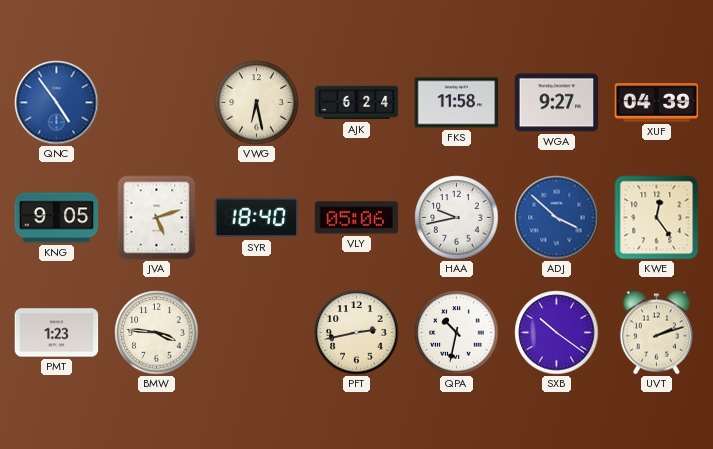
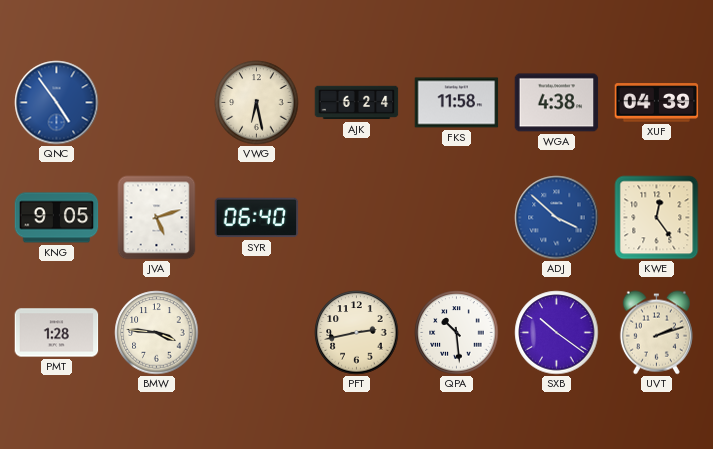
WGA: 9:27 -> 4:38
SYR: 18:40 -> 06:40
VLY: 05:06 -> none
HAA: 9:43 -> none
PMT: 1:23 -> 1:28
QPA: 10:32 -> 10:29
